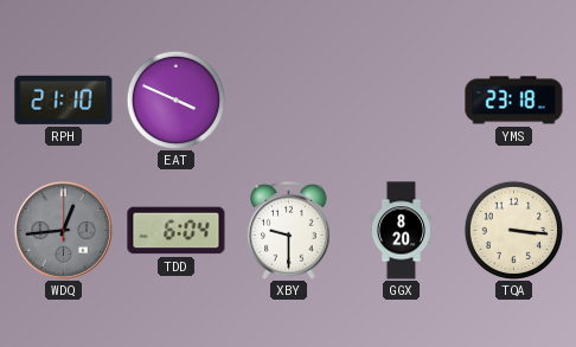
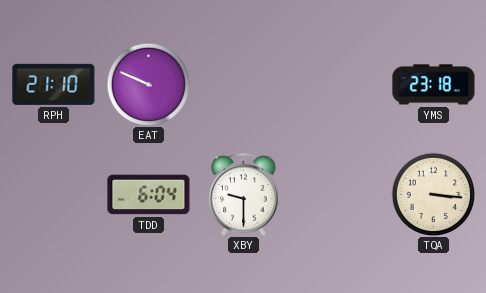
EAT: 3:49 -> 9:49
WDQ: 12:44 -> none
GGX: 8:20 -> none
